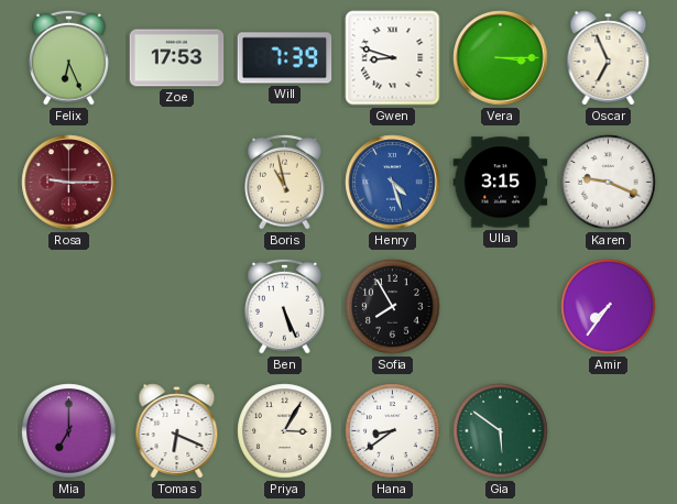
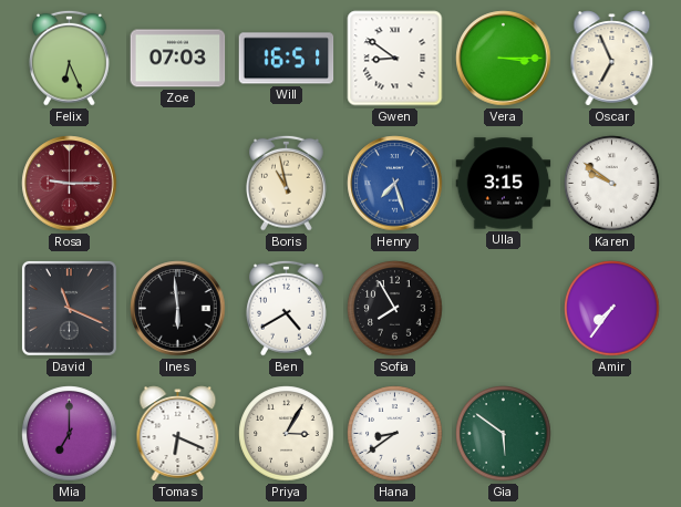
Zoe: 17:53 -> 07:03
Will: 7:39 -> 16:51
Gwen: 8:48 -> 8:51
Henry: 4:27 -> 7:27
Karen: 9:19 -> 9:51
David: none -> 11:19
Ines: none -> 5:59
Ben: 5:26 -> 4:40
